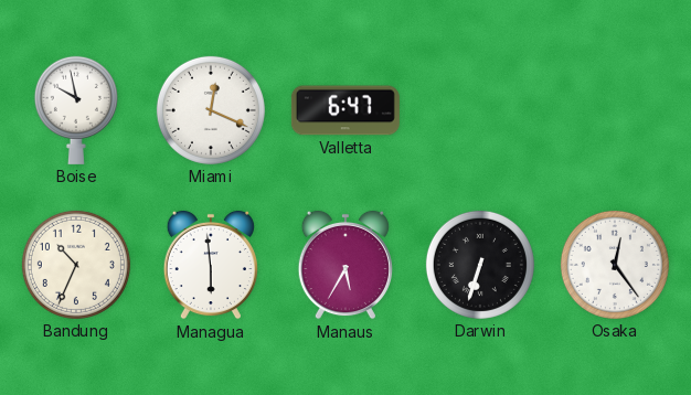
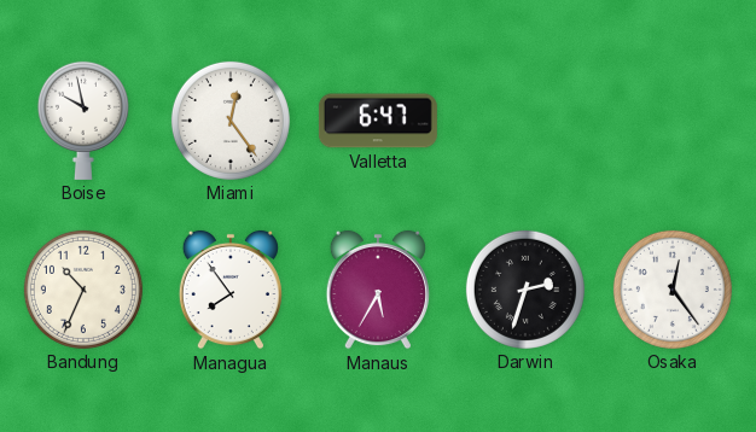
Miami: 12:19 -> 12:24
Managua: 5:59 -> 7:54
Darwin: 6:33 -> 2:33
